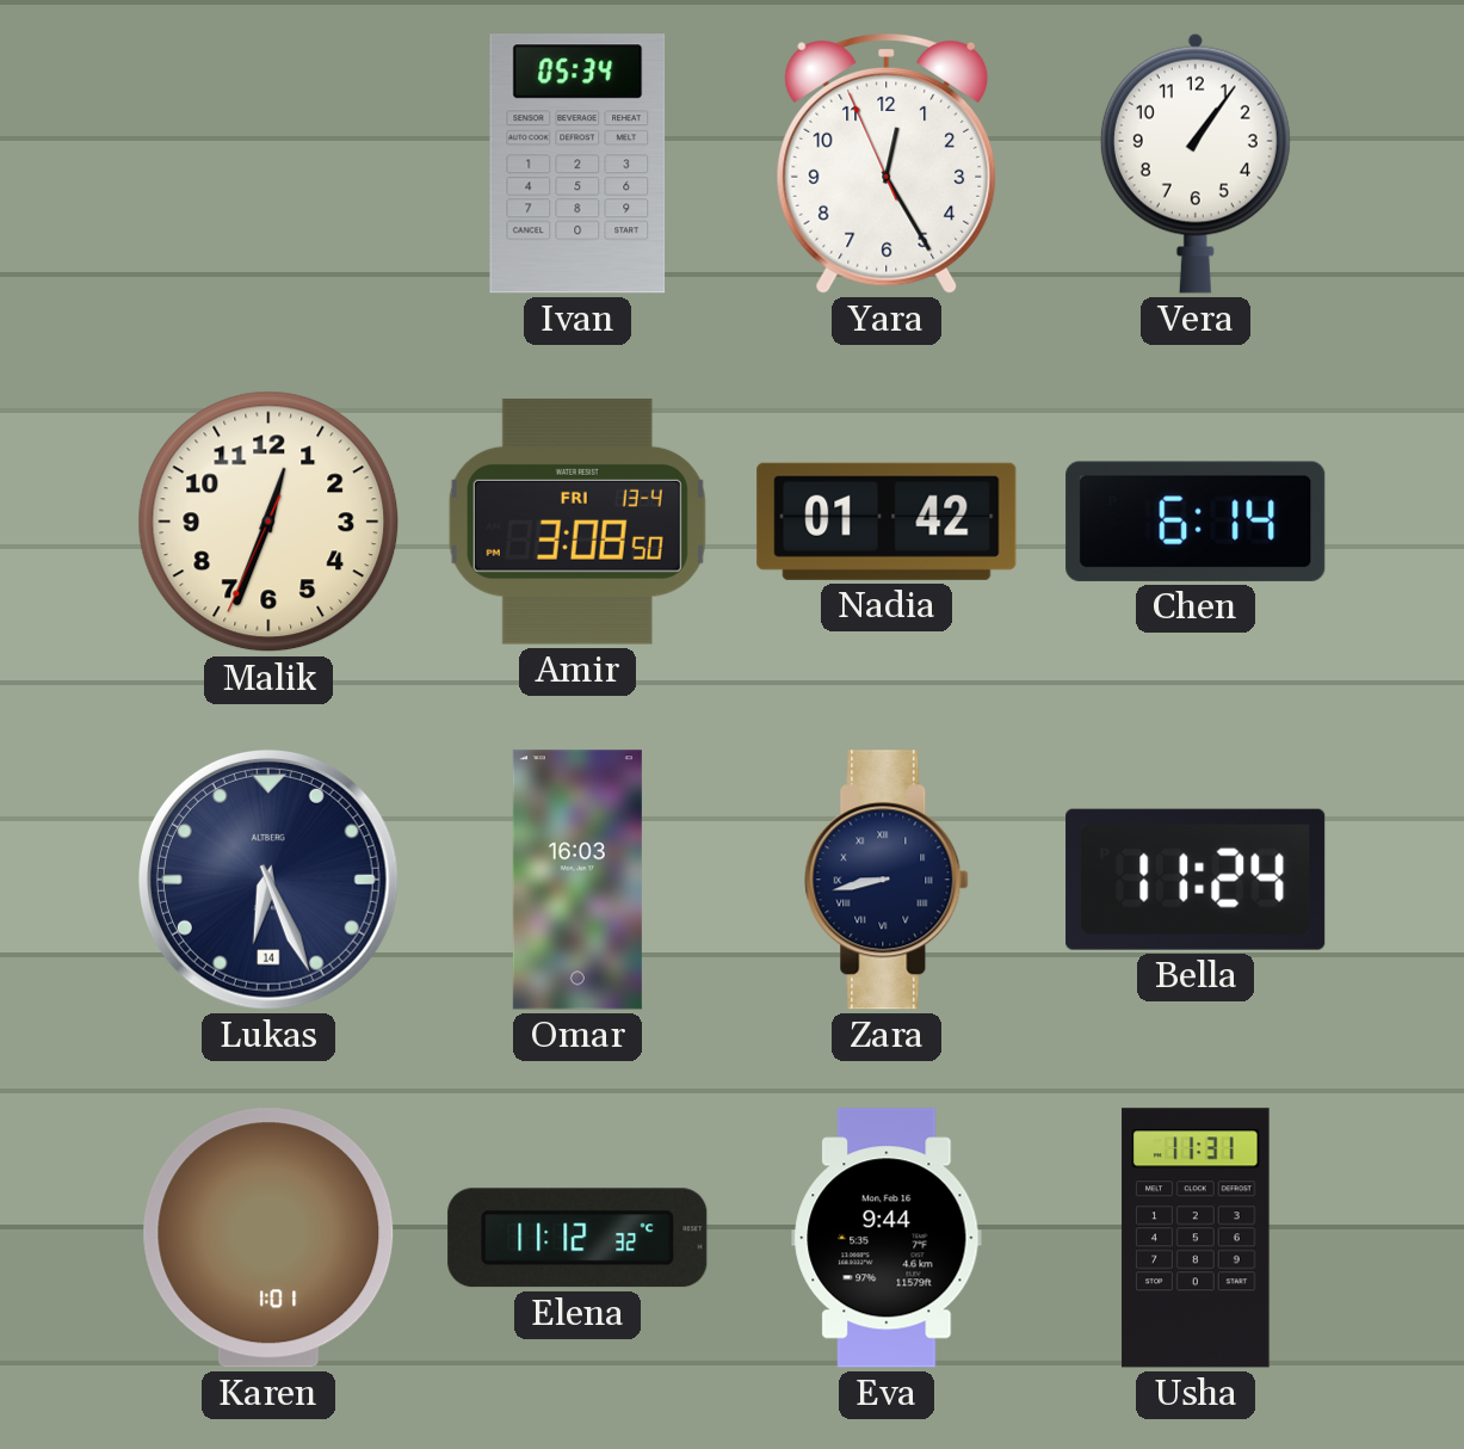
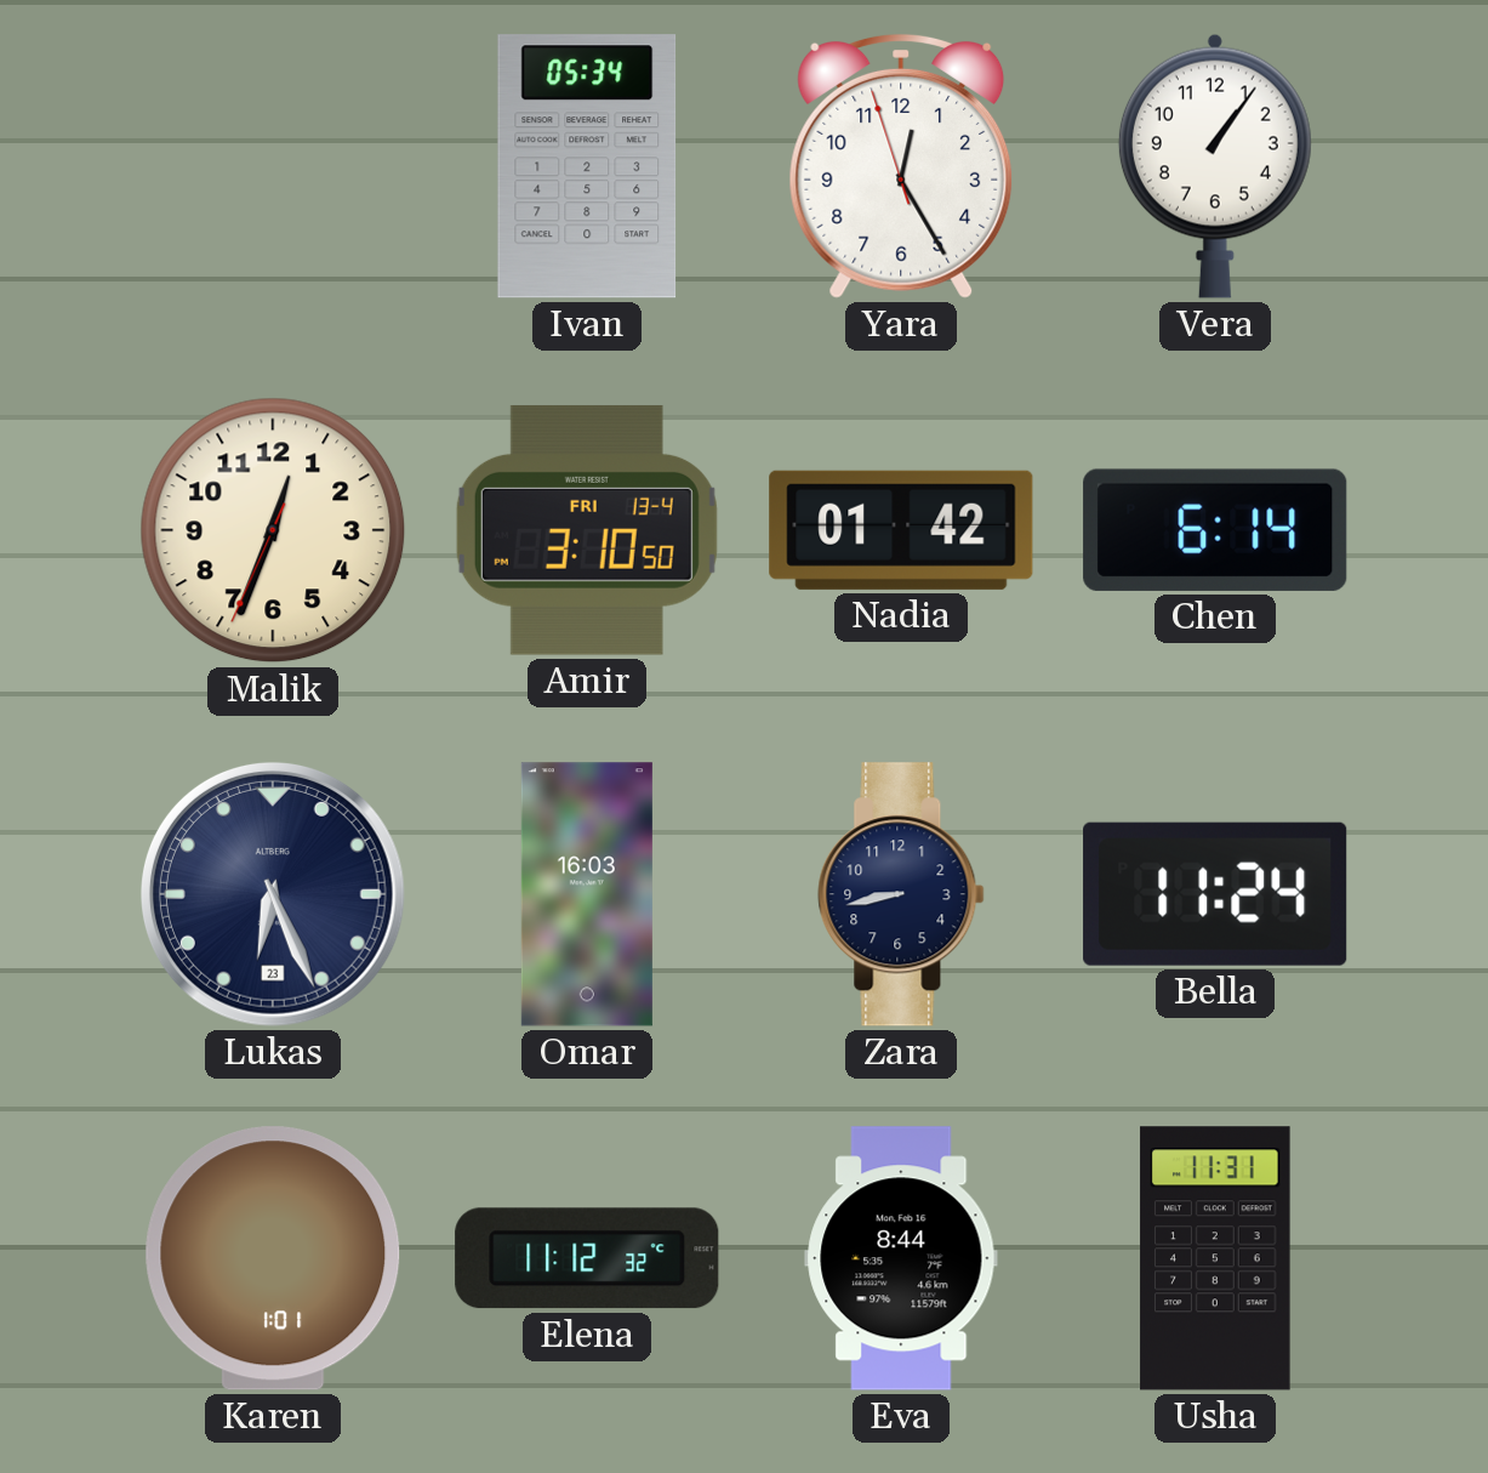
Yara: 12:24:56 -> 12:24:57
Amir: 3:08 -> 3:10
Lukas date: 14 -> 23
Zara numerals: Roman -> Arabic
Eva: 9:44 -> 8:44
